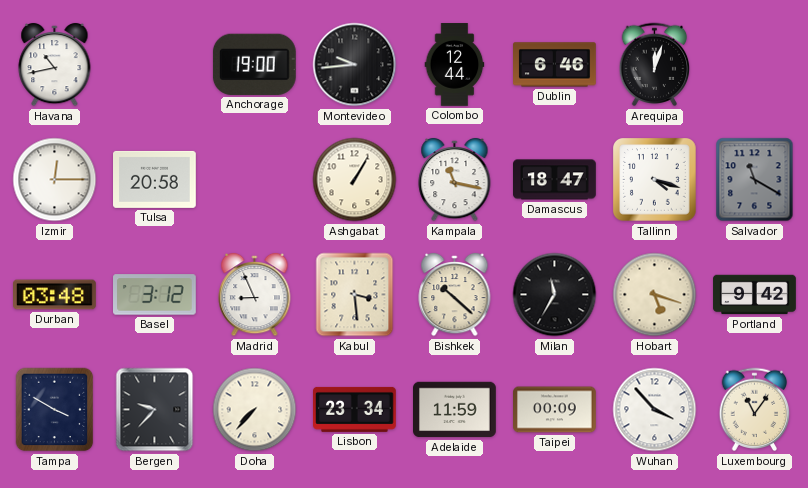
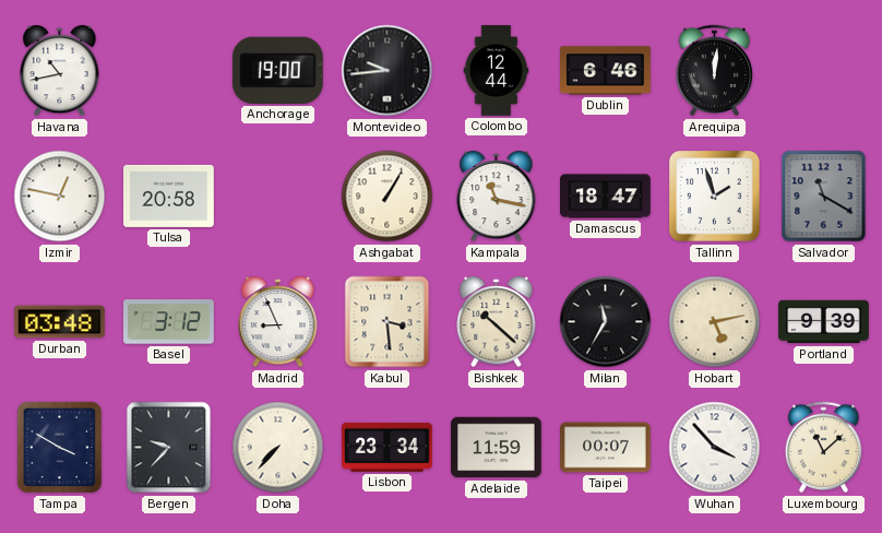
Arequipa: 12:03 -> 12:01
Izmir: 12:15 -> 12:47
Tallinn: 4:18 -> 1:57
Hobart: 5:18 -> 5:13
Portland: 9:42 -> 9:39
Taipei: 00:09 -> 00:07
Luxembourg: 11:06 -> 11:08
